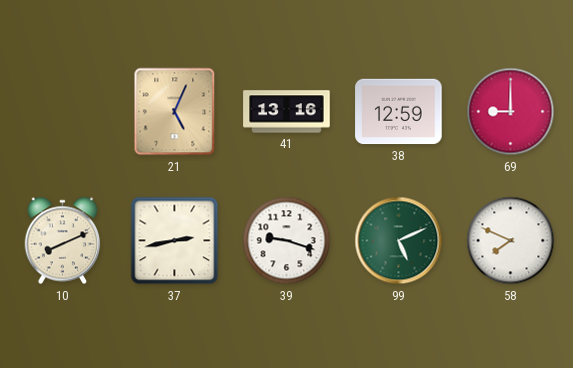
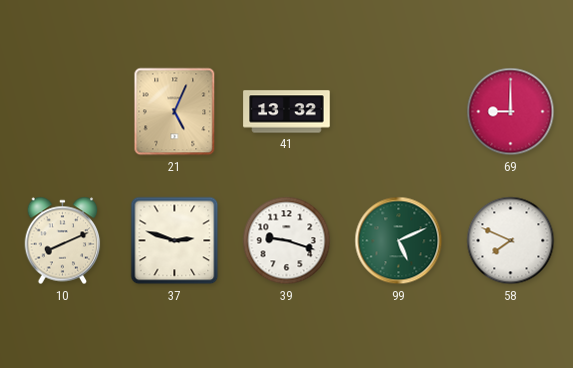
41: 13:16 -> 13:32
38: 12:59 -> none
37: 2:43 -> 2:48
